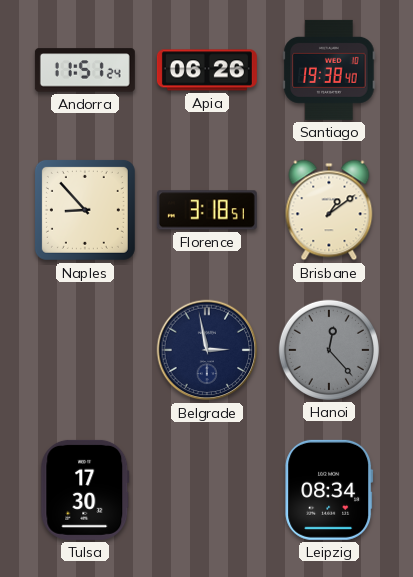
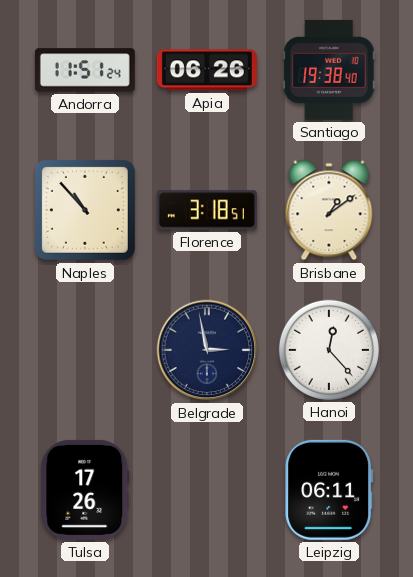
Naples: 8:53 -> 10:53
Hanoi dial: grey -> white
Tulsa: 17:30 -> 17:26
Leipzig: 08:34 -> 06:11
